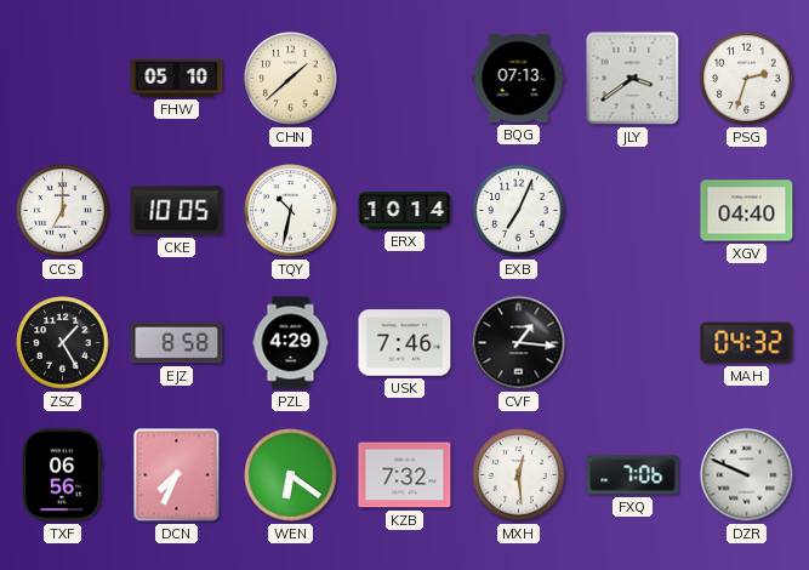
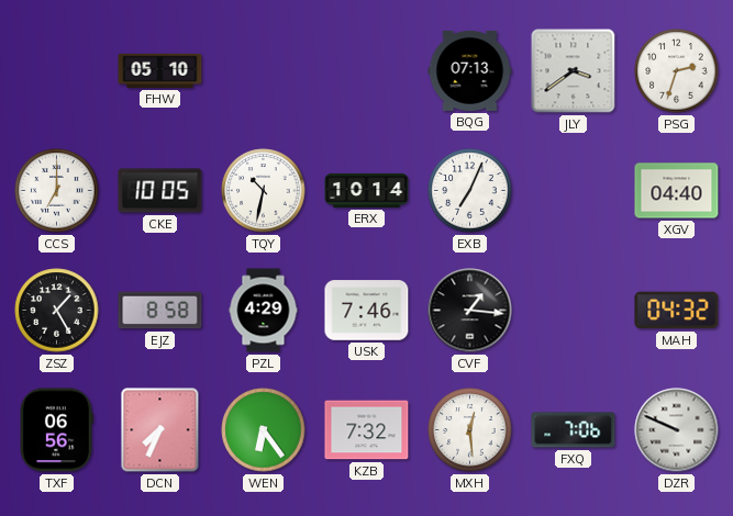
CHN: 1:38 -> none
WEN: 6:21 -> 6:24
